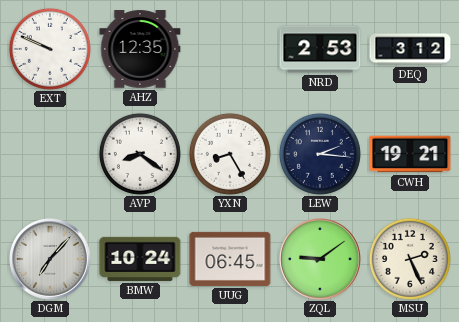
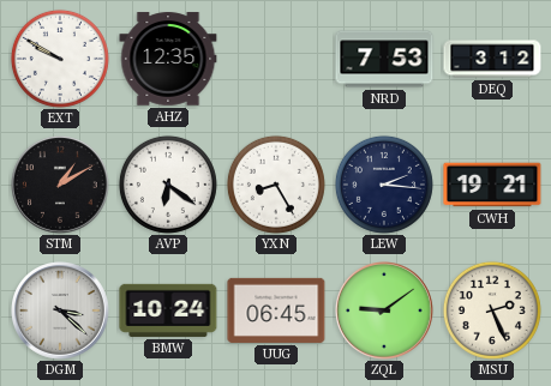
EXT: 9:49 -> 9:50
NRD: 2:53 -> 7:53
STM: none -> 1:10
AVP: 8:21 -> 6:21
DGM: 7:07 -> 3:22
